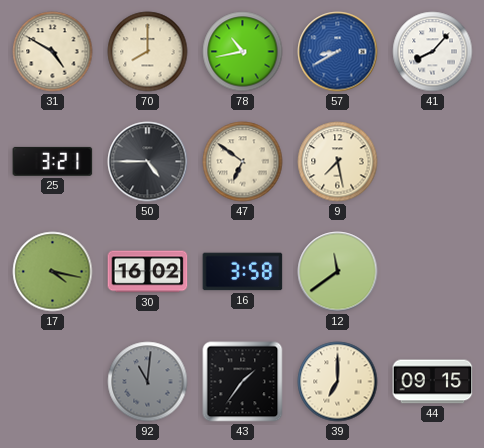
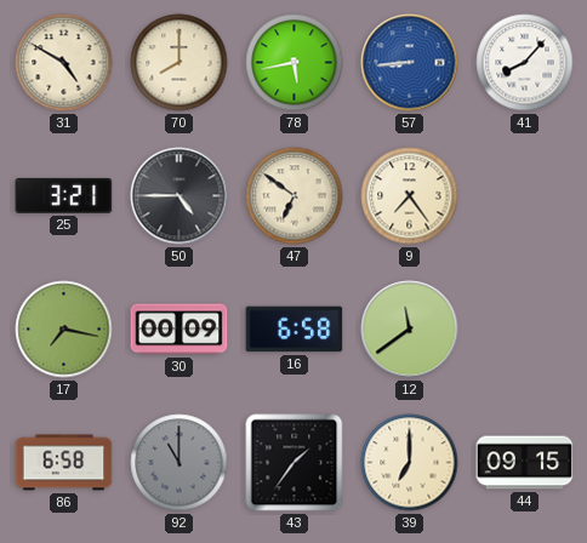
78: 10:43 -> 5:43
57: 8:40 -> 8:44
9: 7:28 -> 7:24
17: 4:17 -> 7:17
30: 16:02 -> 00:09
16: 3:58 -> 6:58
86: none -> 6:58
92: 11:01 -> 11:00
